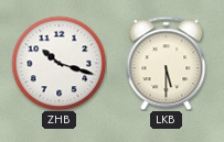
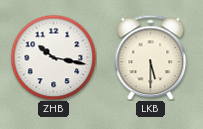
ZHB: 10:18 -> 10:17
